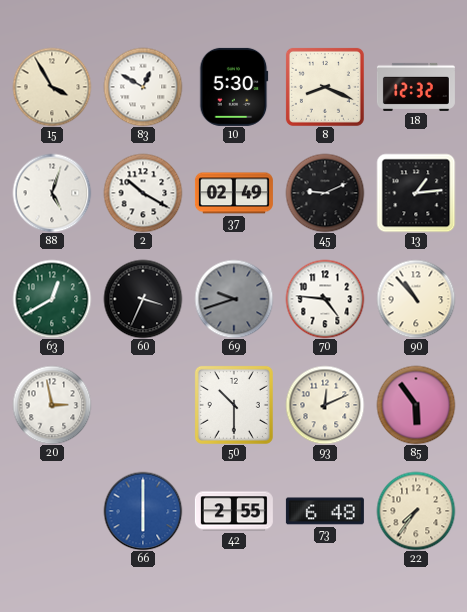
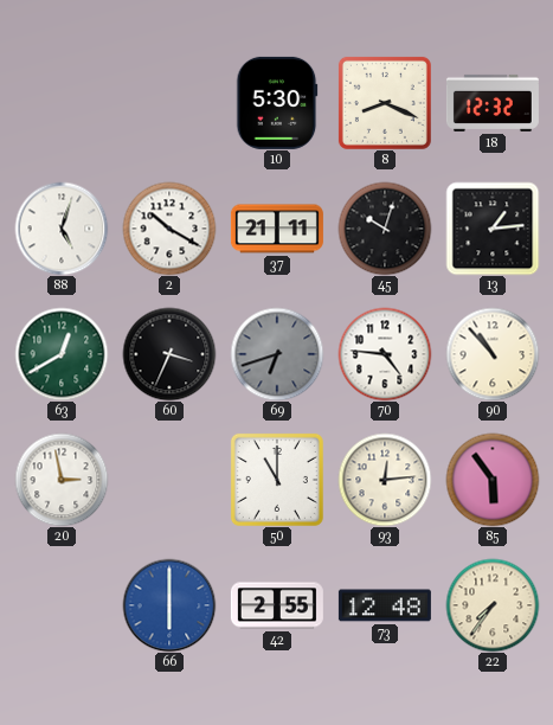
15: 3:55 -> none
83: 12:50 -> none
37: 02:49 -> 21:11
45: 9:11 -> 10:03
69: 9:42 -> 6:42
50: 10:30 -> 11:00
93: 12:11 -> 12:14
73: 6:48 -> 12:48
